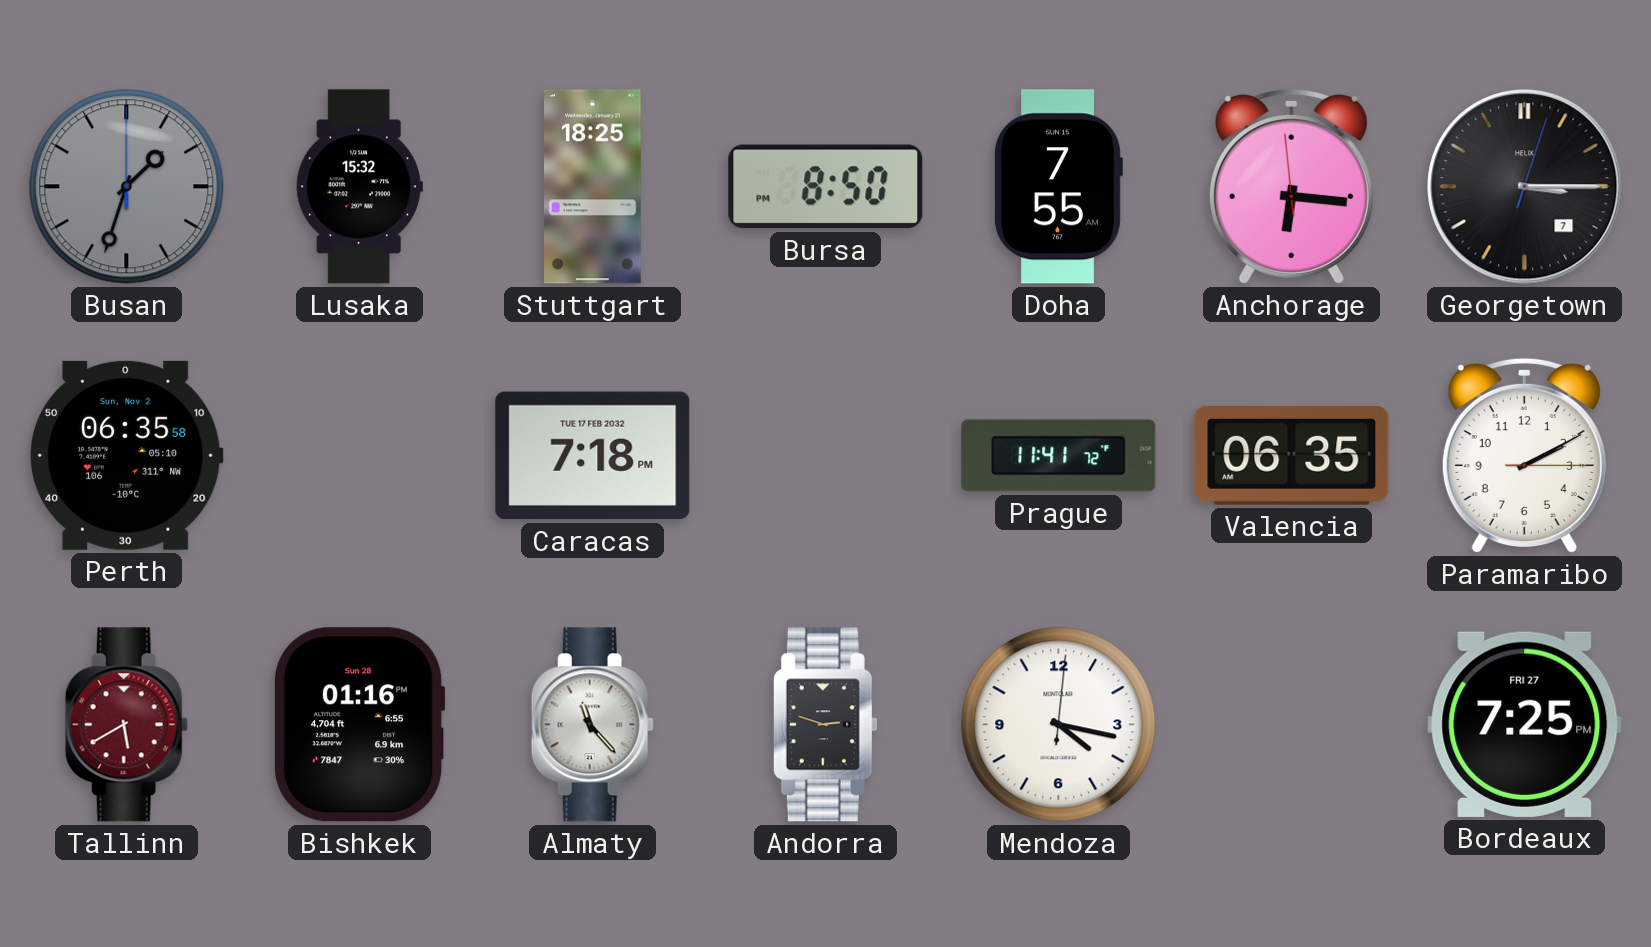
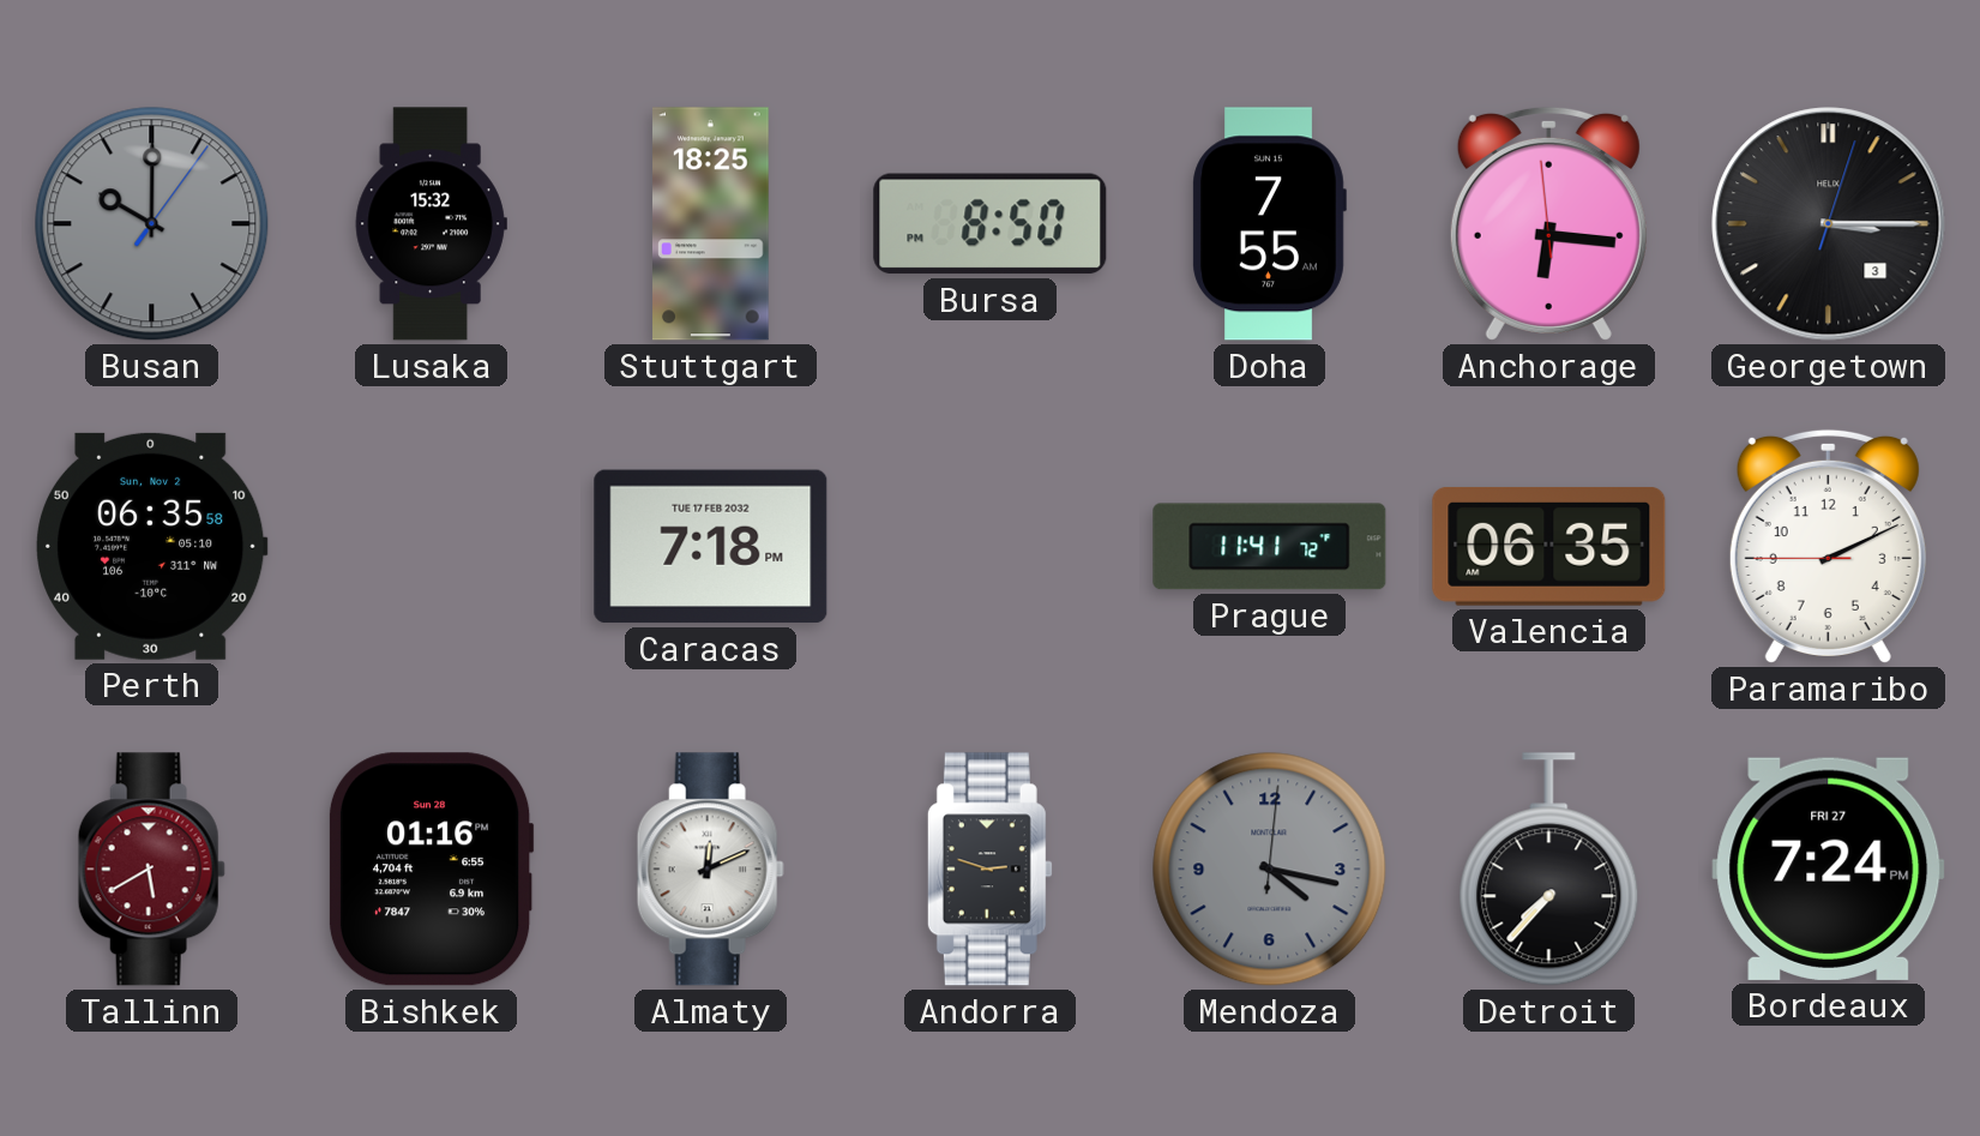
Busan: 1:33 -> 10:00
Georgetown date: 7 -> 3
Paramaribo: 2:10:15 -> 2:10:45
Almaty: 11:23 -> 12:11
Mendoza dial: white -> grey
Detroit: none -> 7:37
Bordeaux: 7:25 -> 7:24
